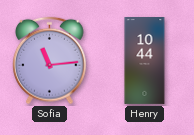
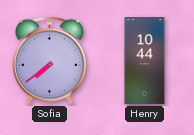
Sofia: 11:14 -> 7:39
